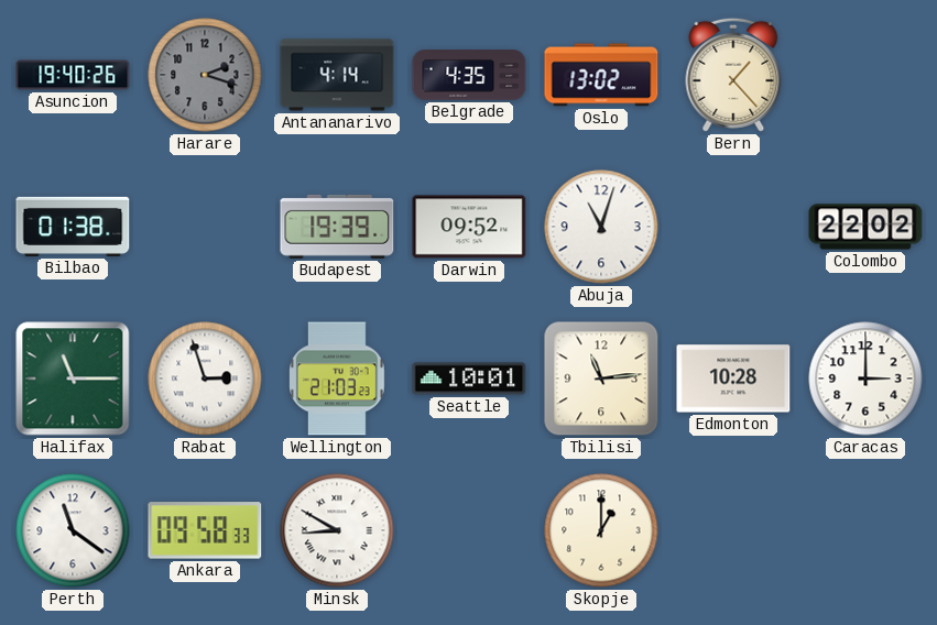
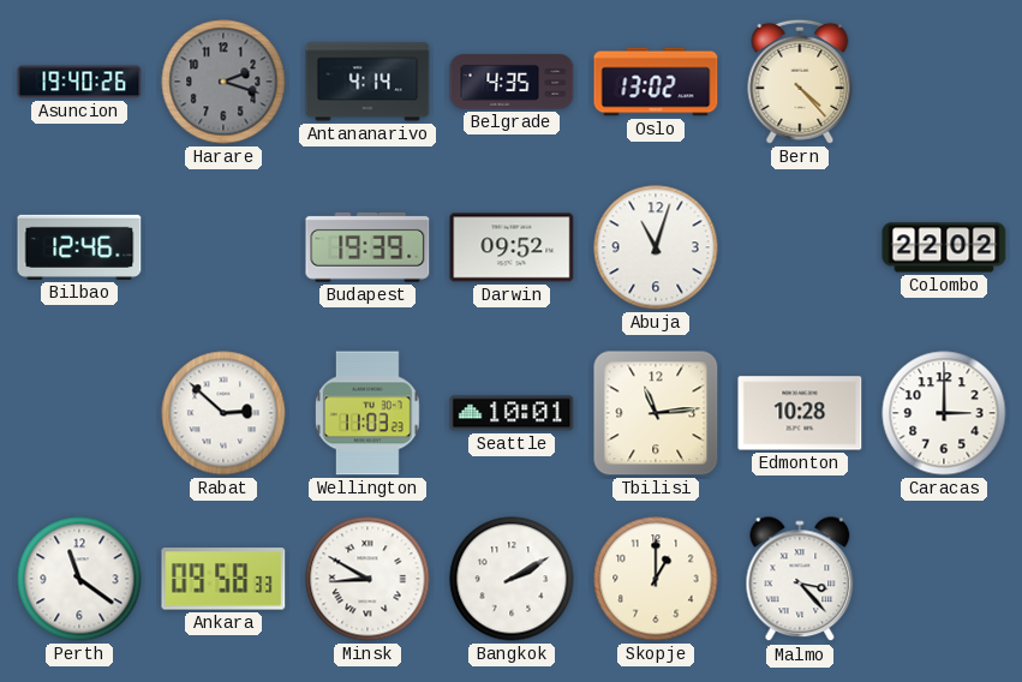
Bern: 1:23 -> 4:23
Bilbao: 01:38 -> 12:46
Halifax: 11:15 -> none
Rabat: 2:57 -> 2:52
Wellington: 21:03 -> 11:03
Bangkok: none -> 2:10
Malmo: none -> 3:23
